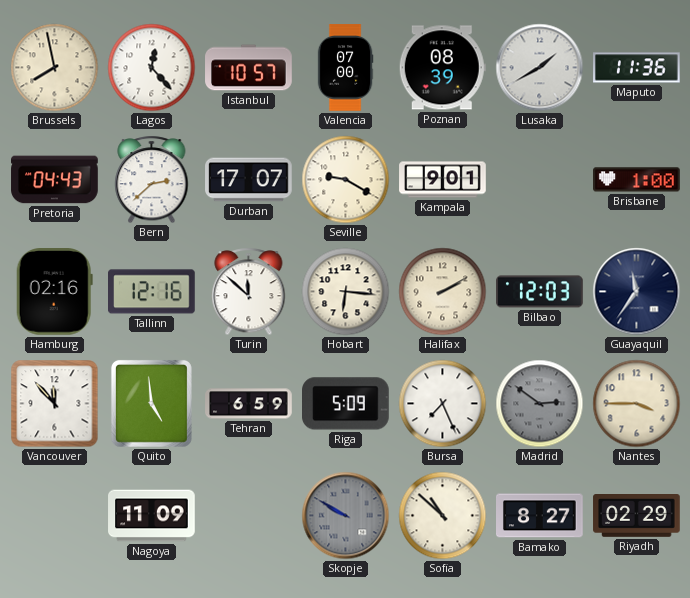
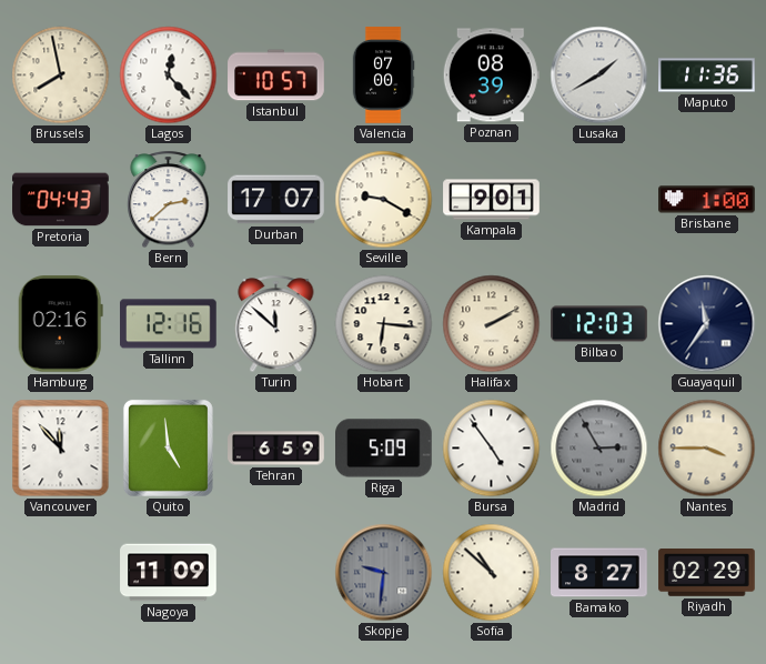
Bursa: 7:26 -> 4:54
Madrid: 2:51 -> 2:55
Skopje: 9:50 -> 9:31
